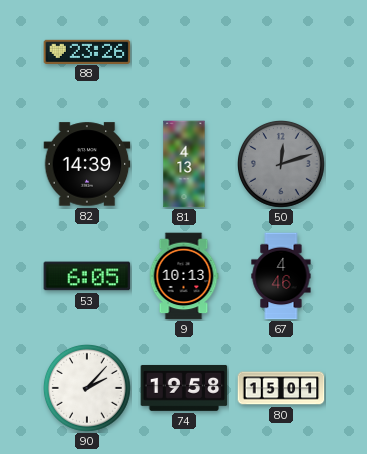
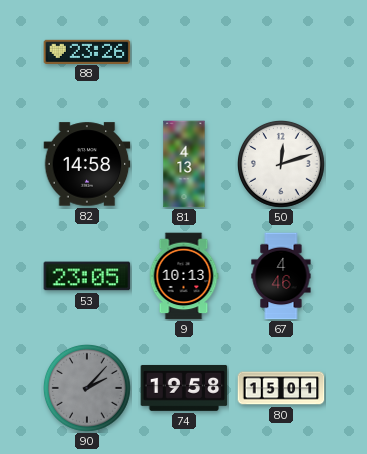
82: 14:39 -> 14:58
50 dial: grey -> white
53: 6:05 -> 23:05
90 dial: white -> grey
